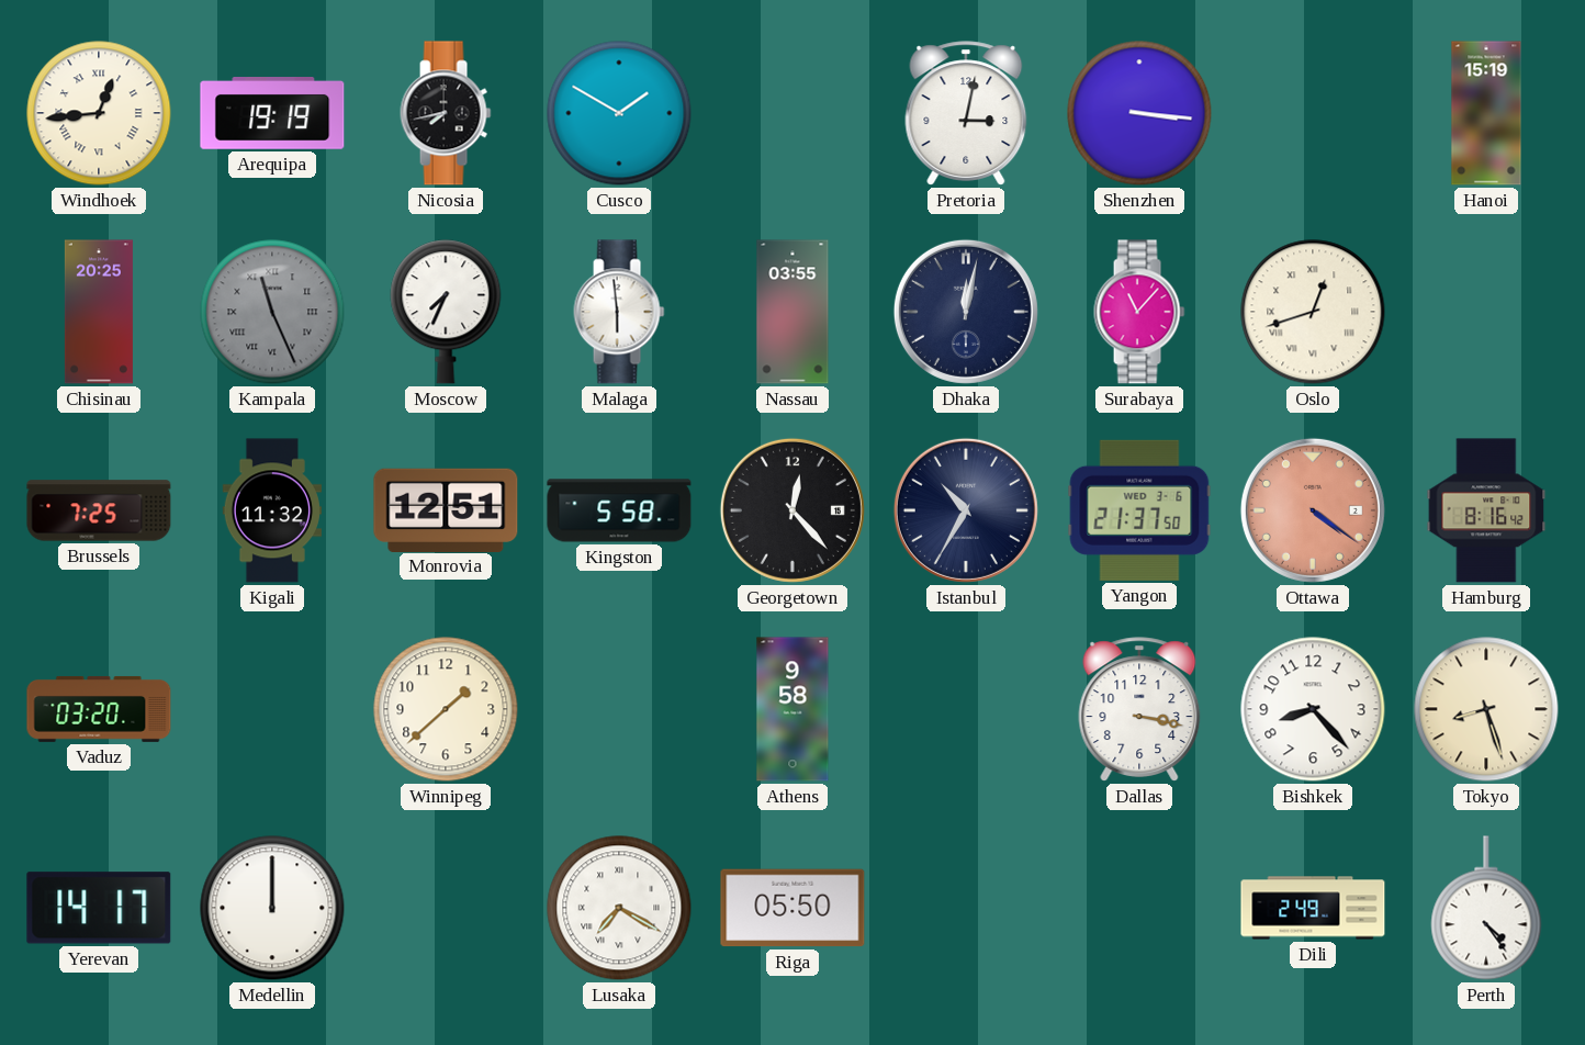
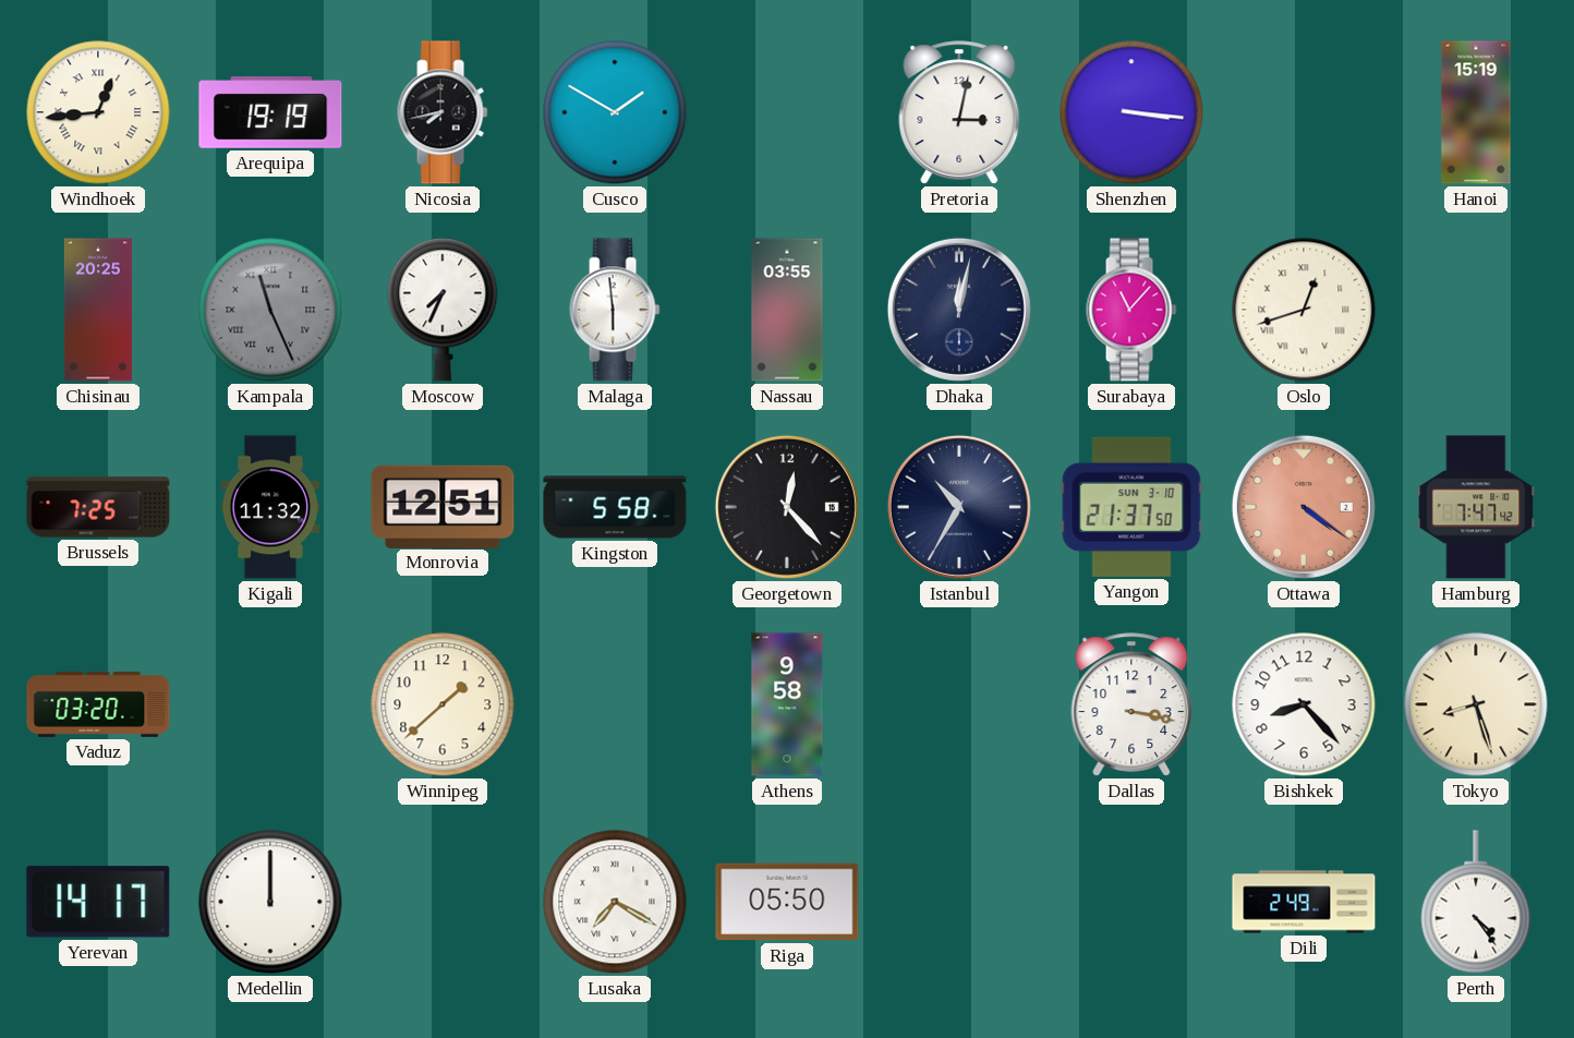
Yangon date: WED 3-6 -> SUN 3-10
Hamburg: 8:16 -> 7:47
